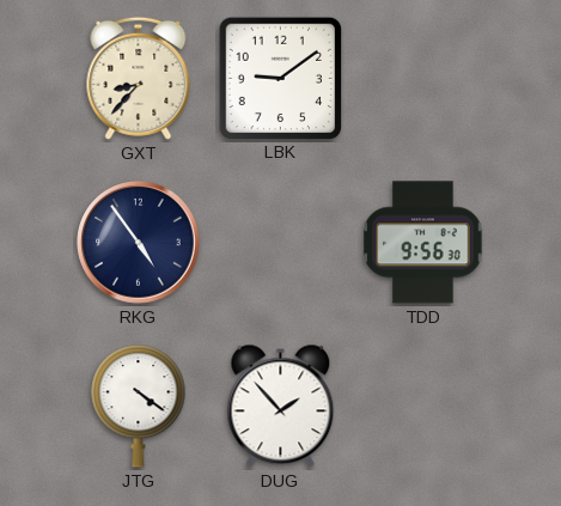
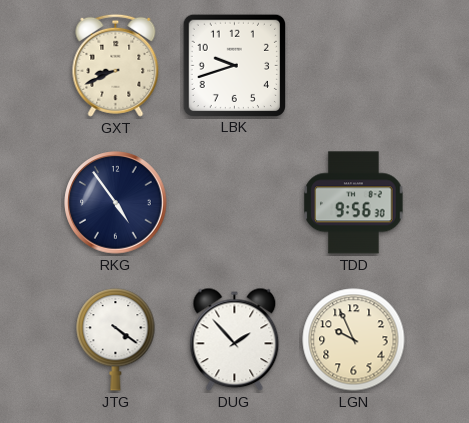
GXT: 8:37 -> 8:41
LBK: 9:09 -> 9:42
LGN: none -> 9:56
